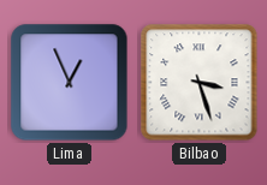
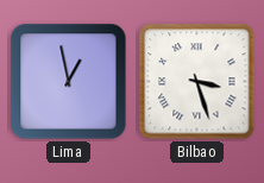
Lima: 12:56 -> 12:58
